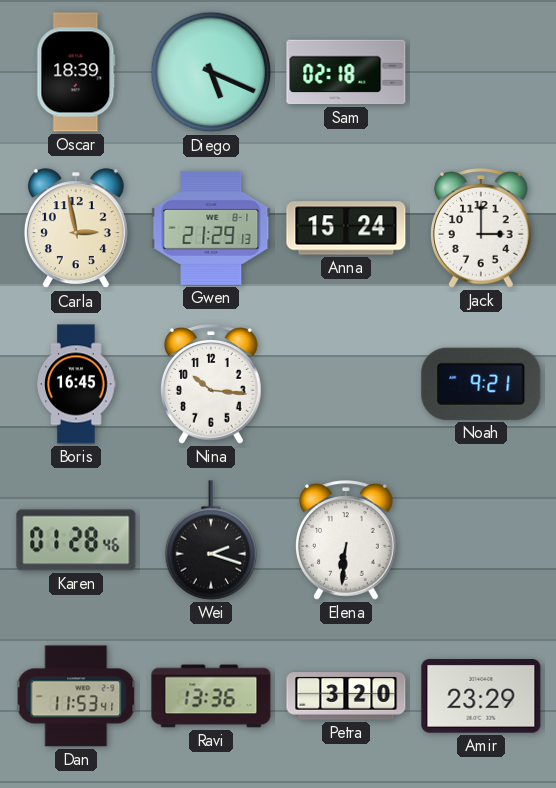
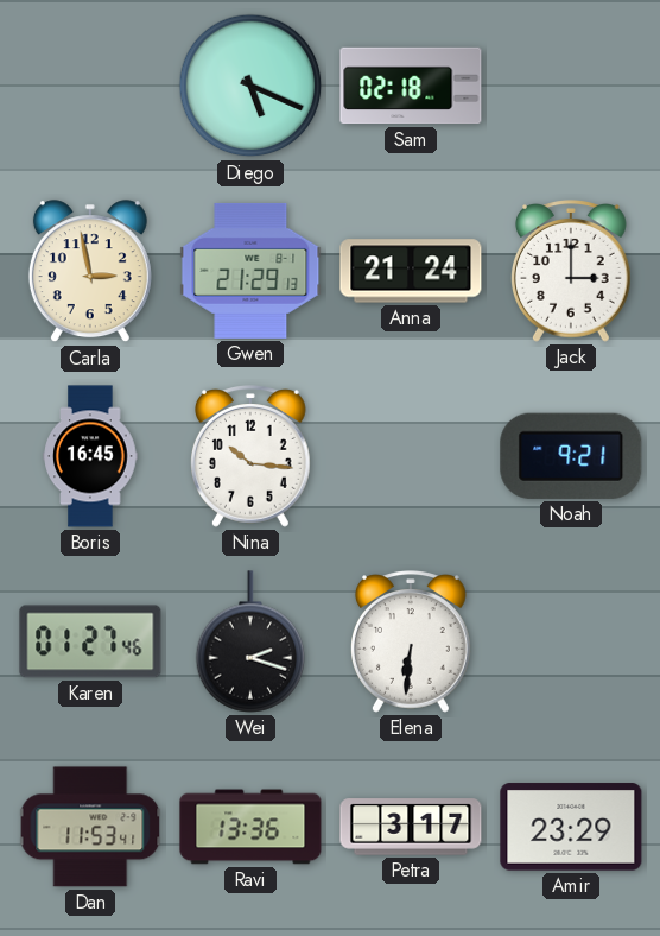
Oscar: 18:39 -> none
Anna: 15:24 -> 21:24
Karen: 01:28 -> 01:27
Petra: 3:20 -> 3:17
